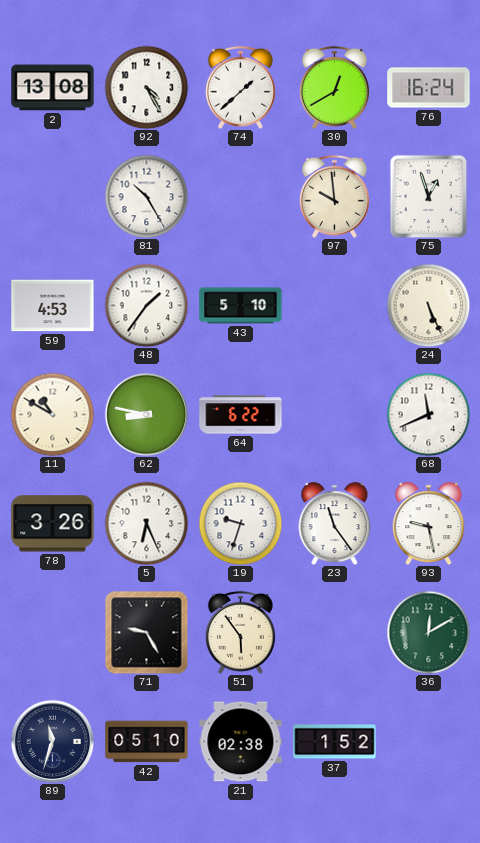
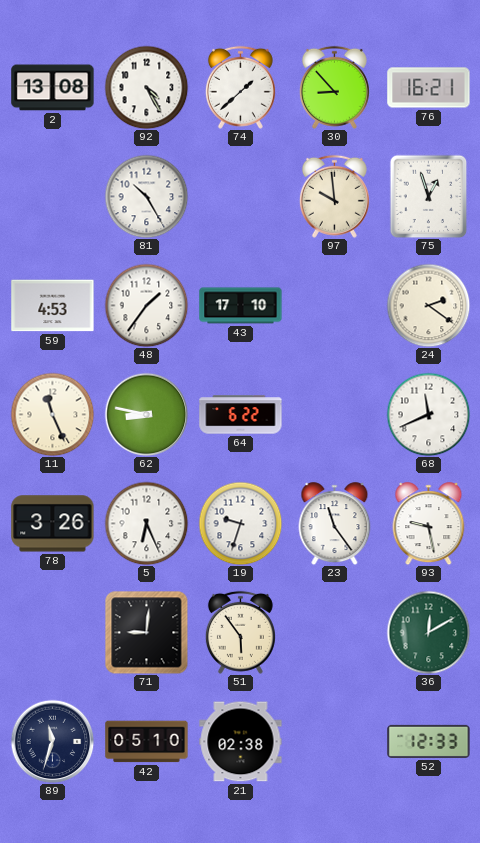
30: 12:40 -> 8:53
76: 16:24 -> 16:21
43: 5:10 -> 17:10
24: 5:26 -> 2:21
11: 10:50 -> 11:26
71: 9:25 -> 9:01
37: 1:52 -> none
52: none -> 12:33
